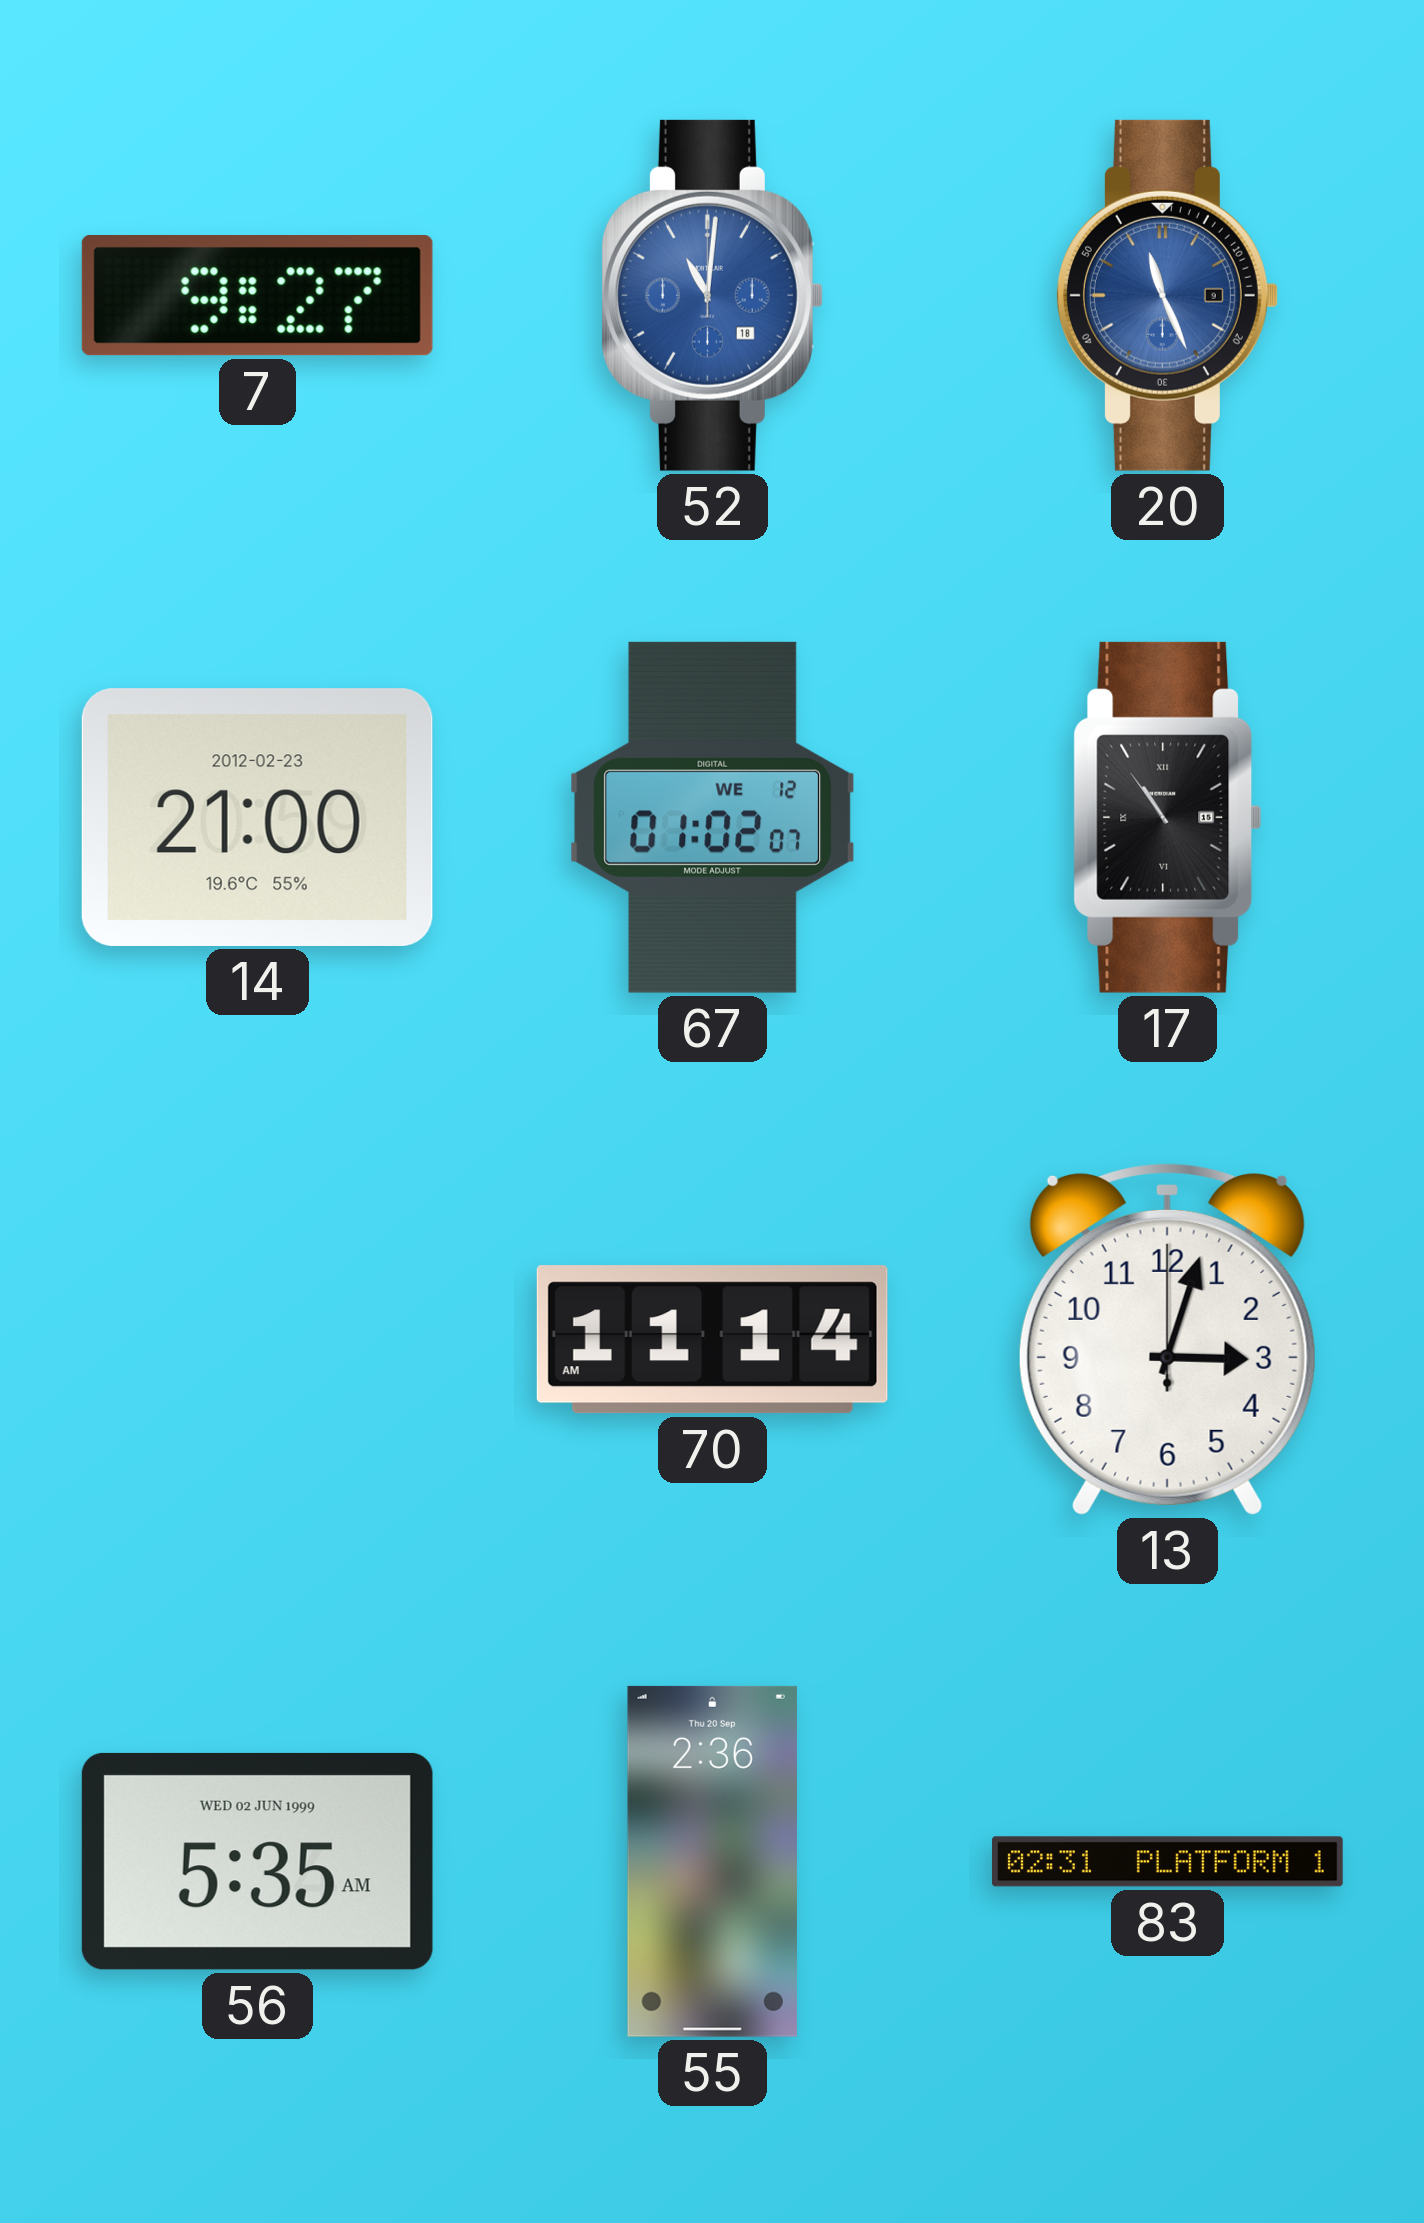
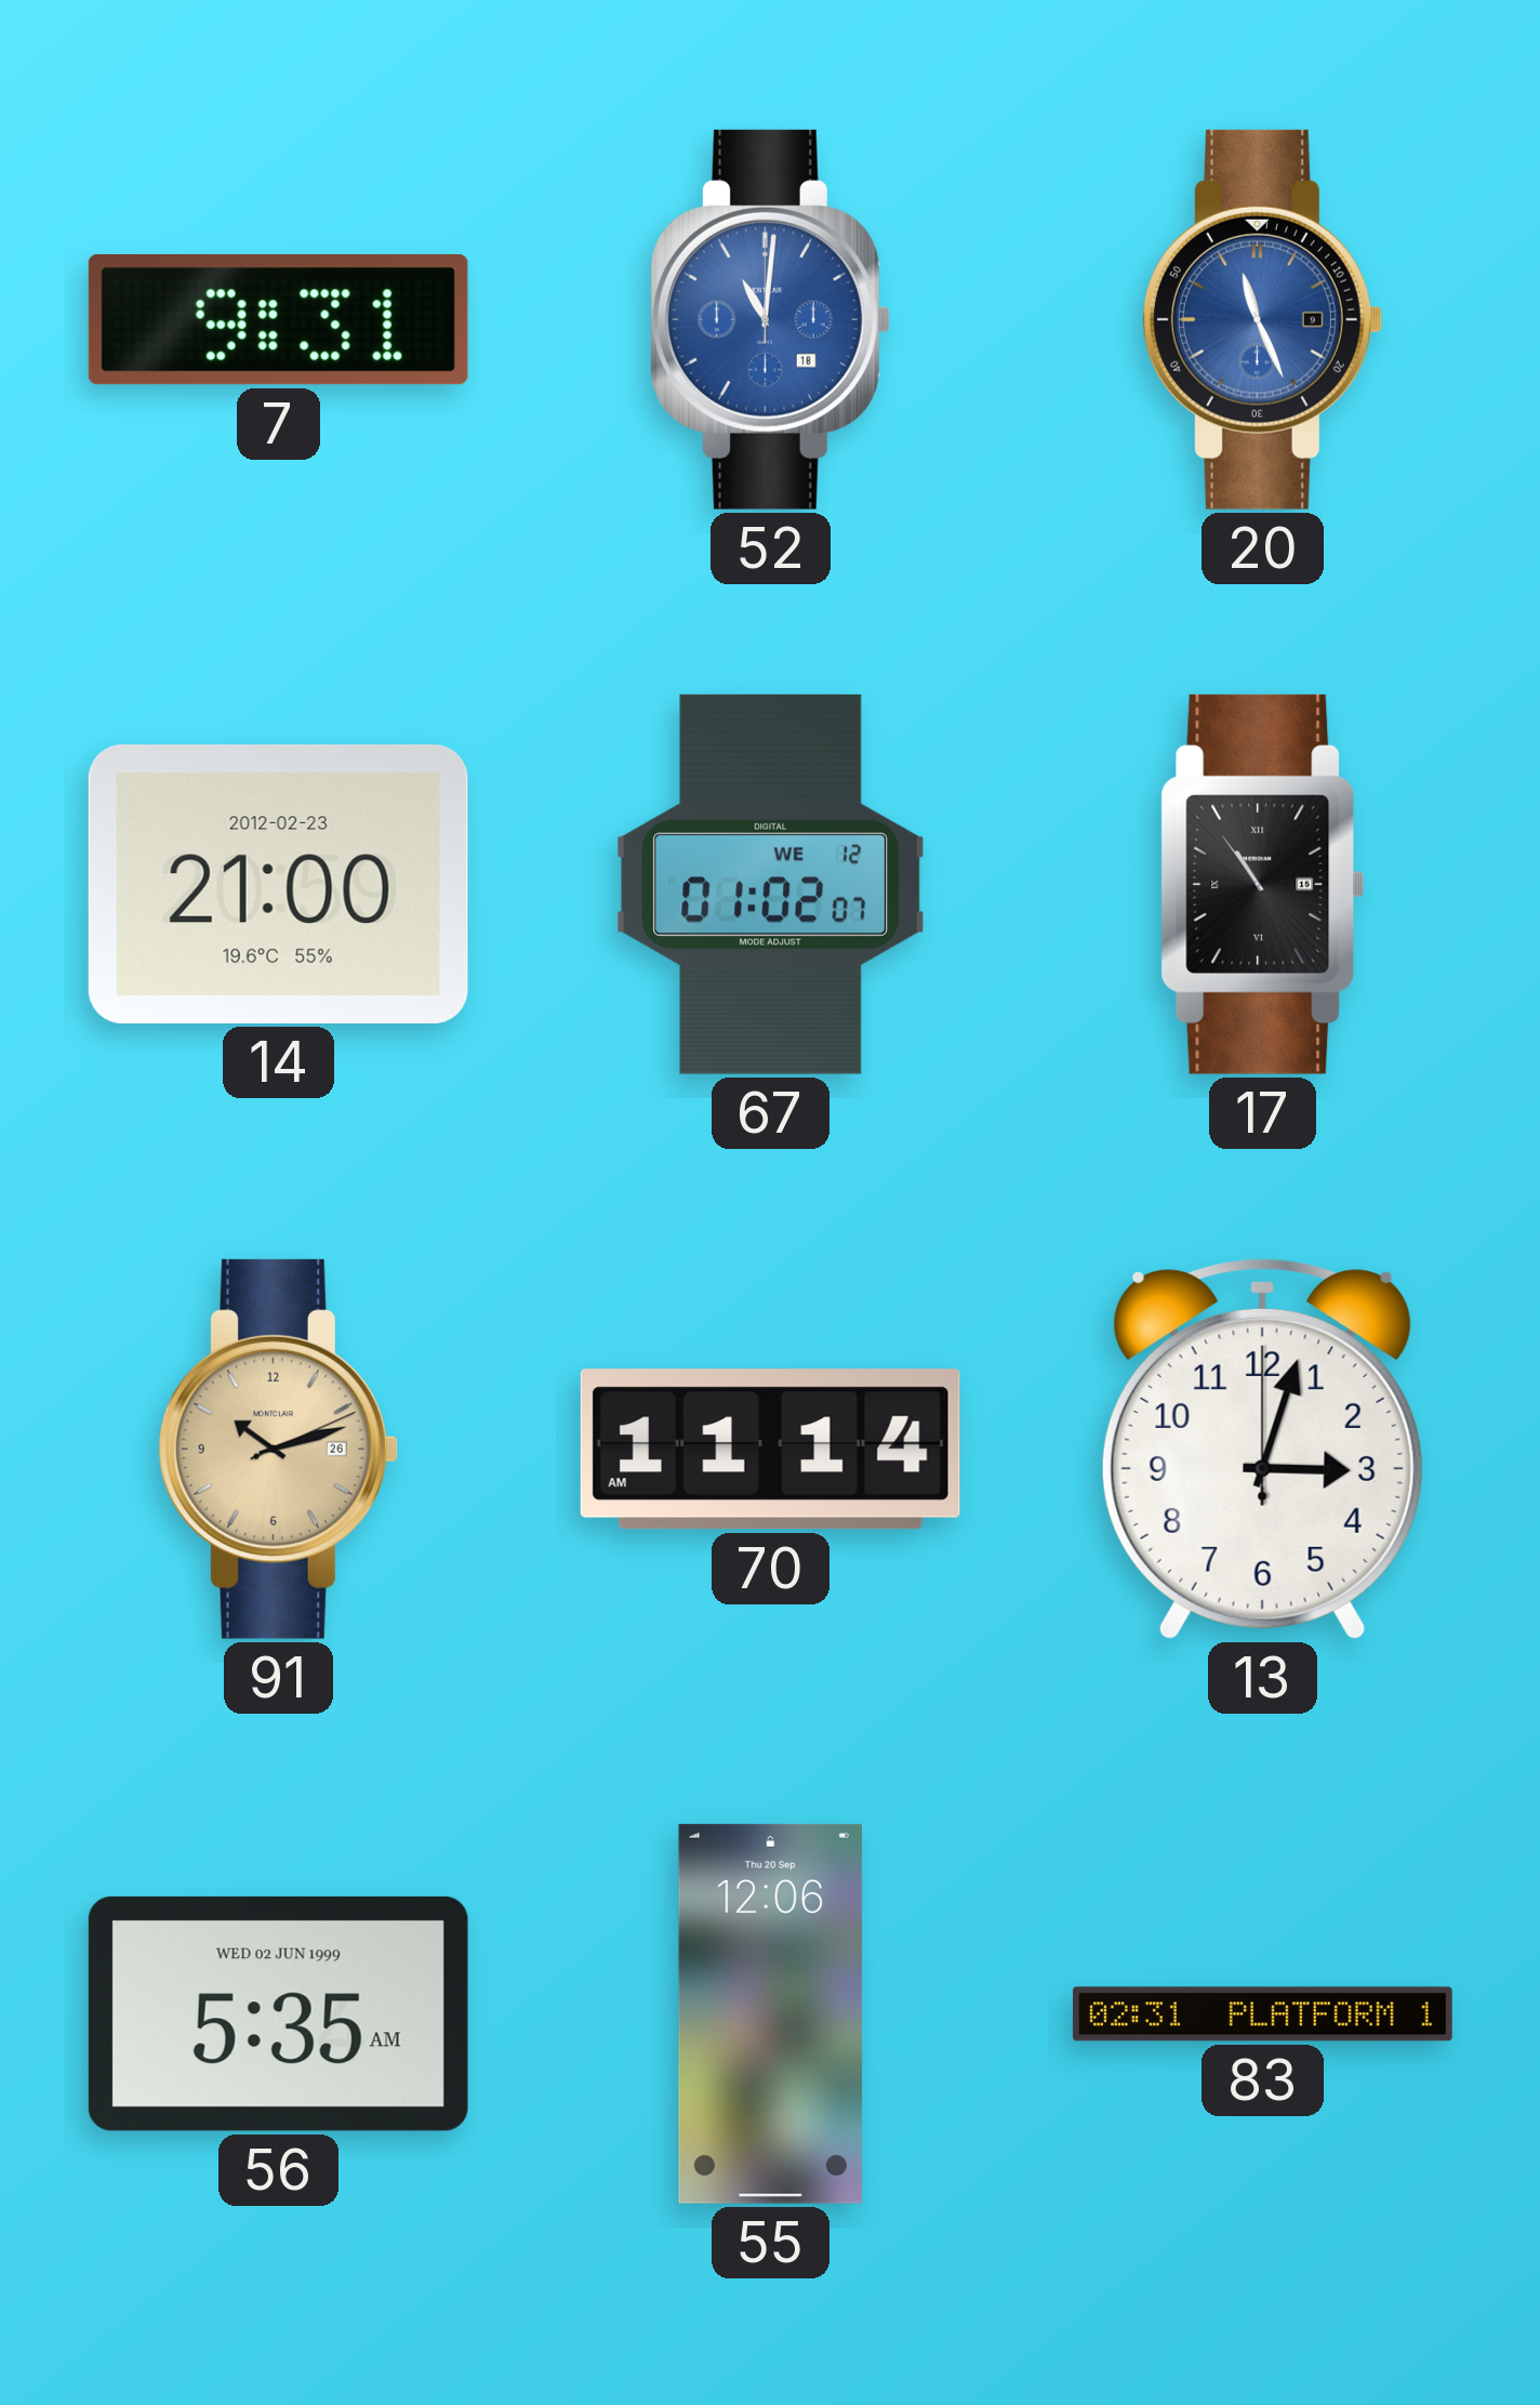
7: 9:27 -> 9:31
91: none -> 10:12
55: 2:36 -> 12:06
